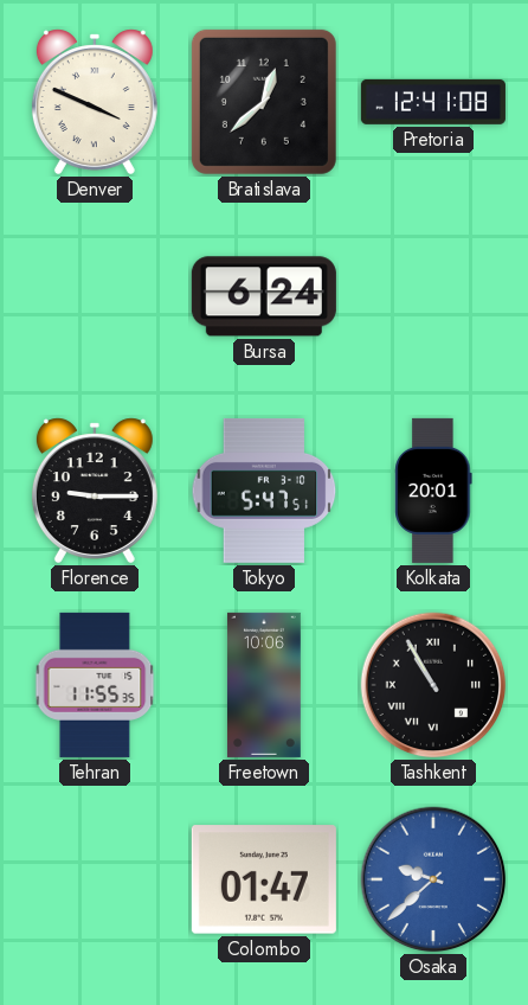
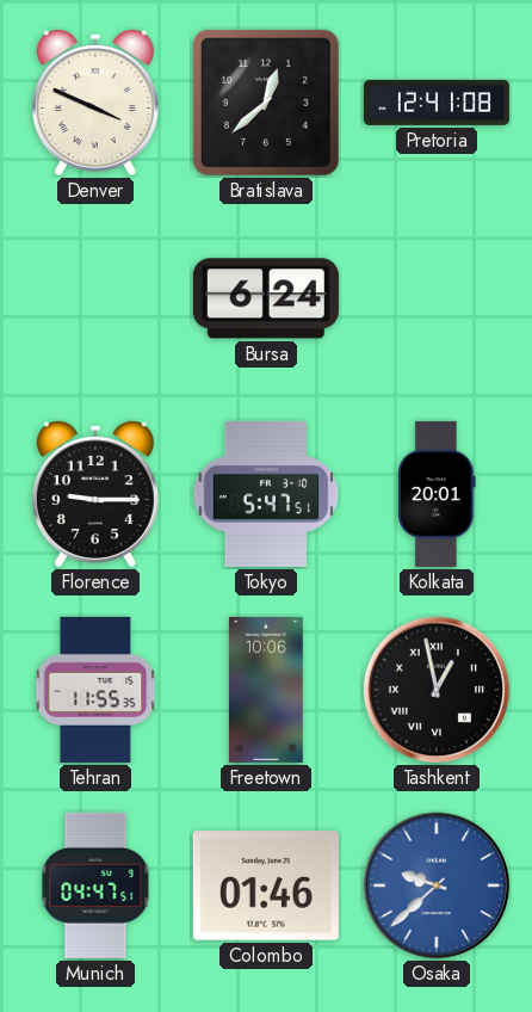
Tashkent: 10:55 -> 12:58
Munich: none -> 04:47
Colombo: 01:47 -> 01:46
